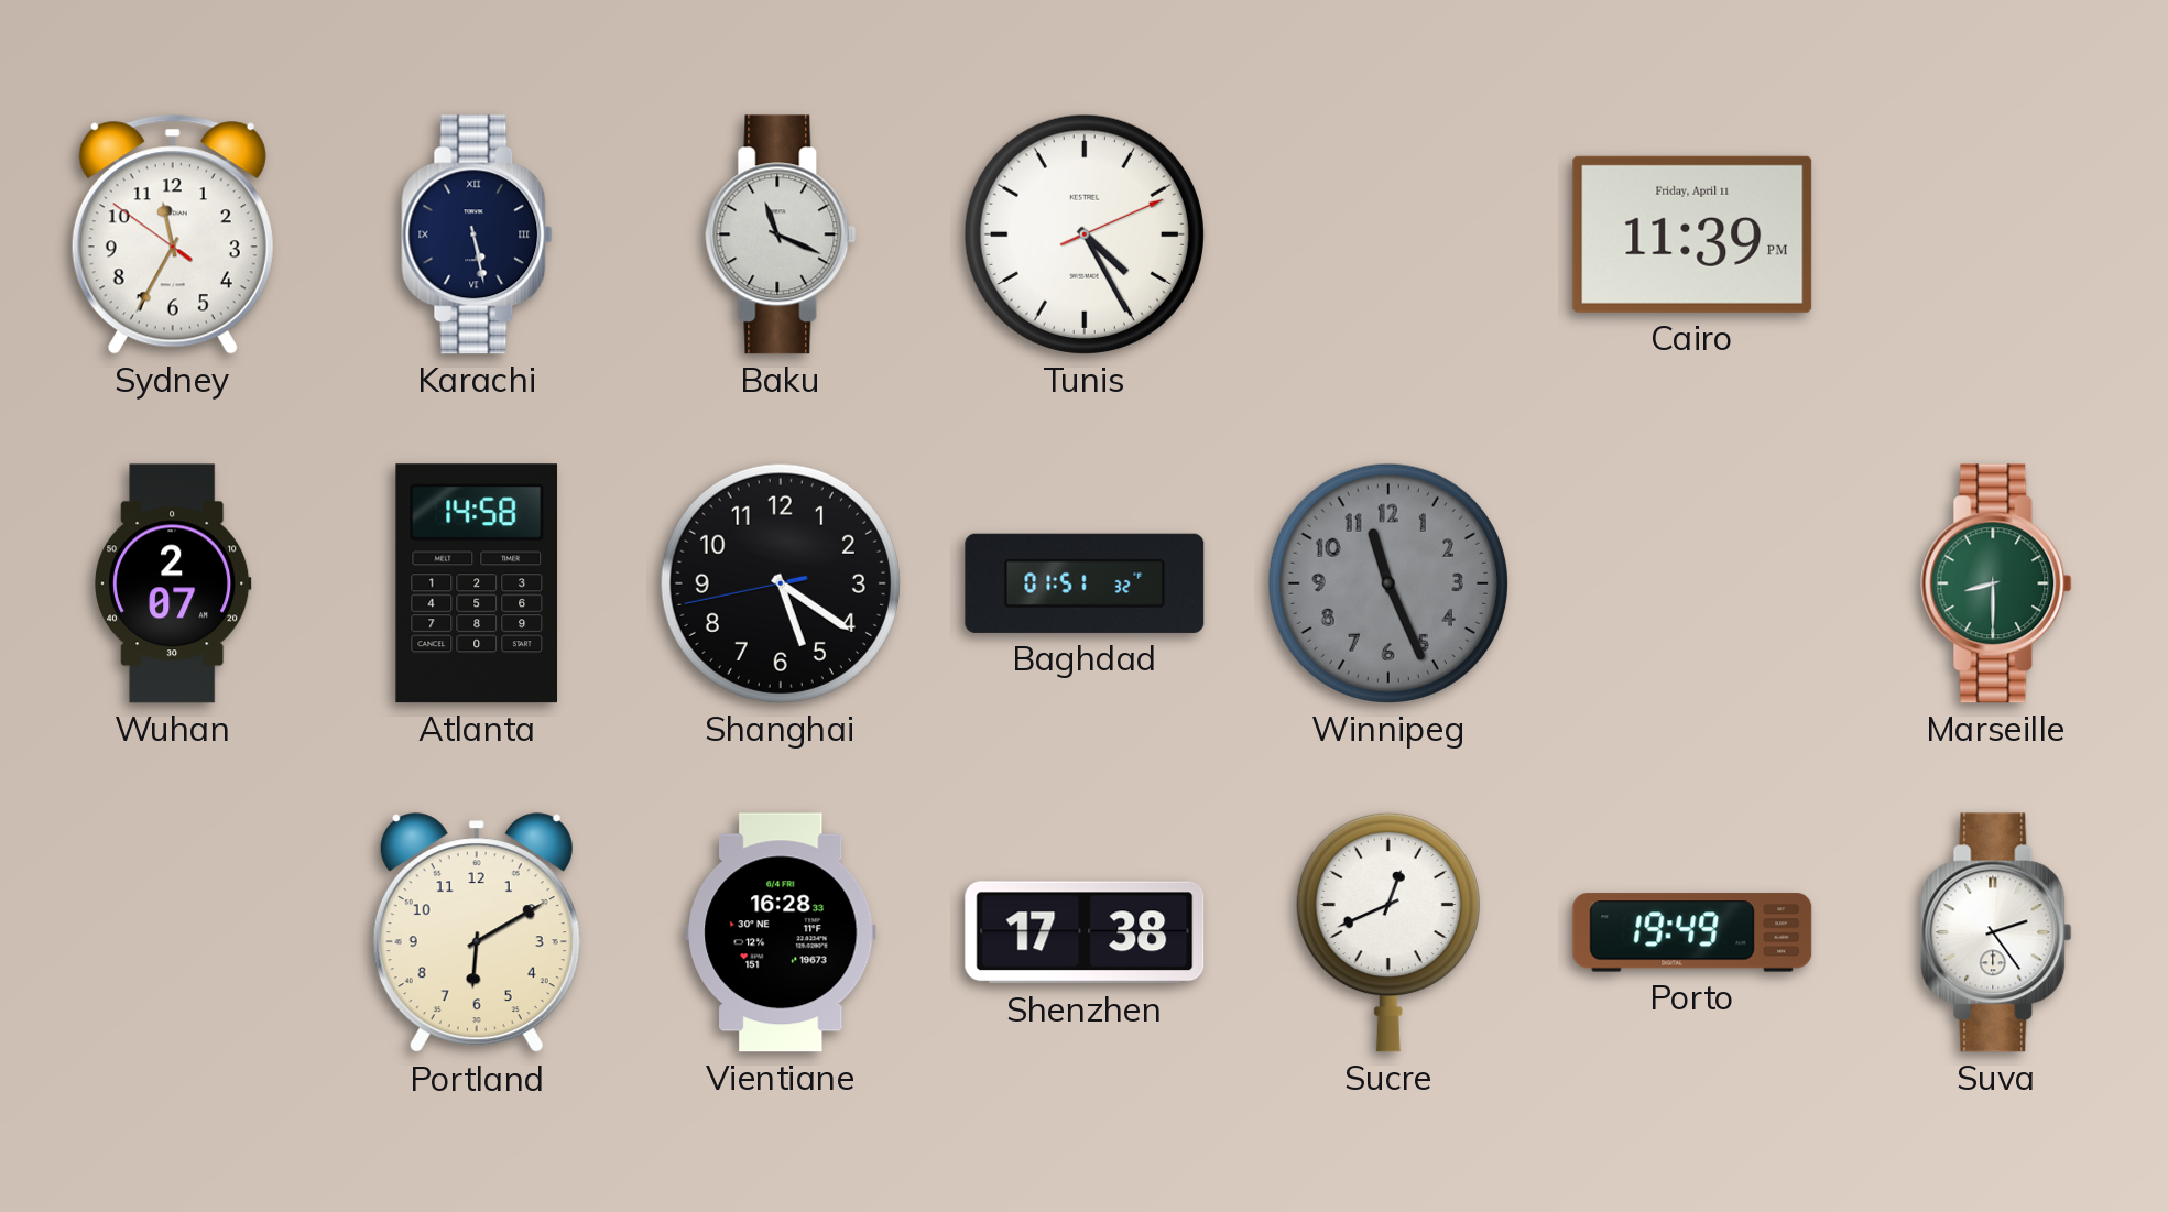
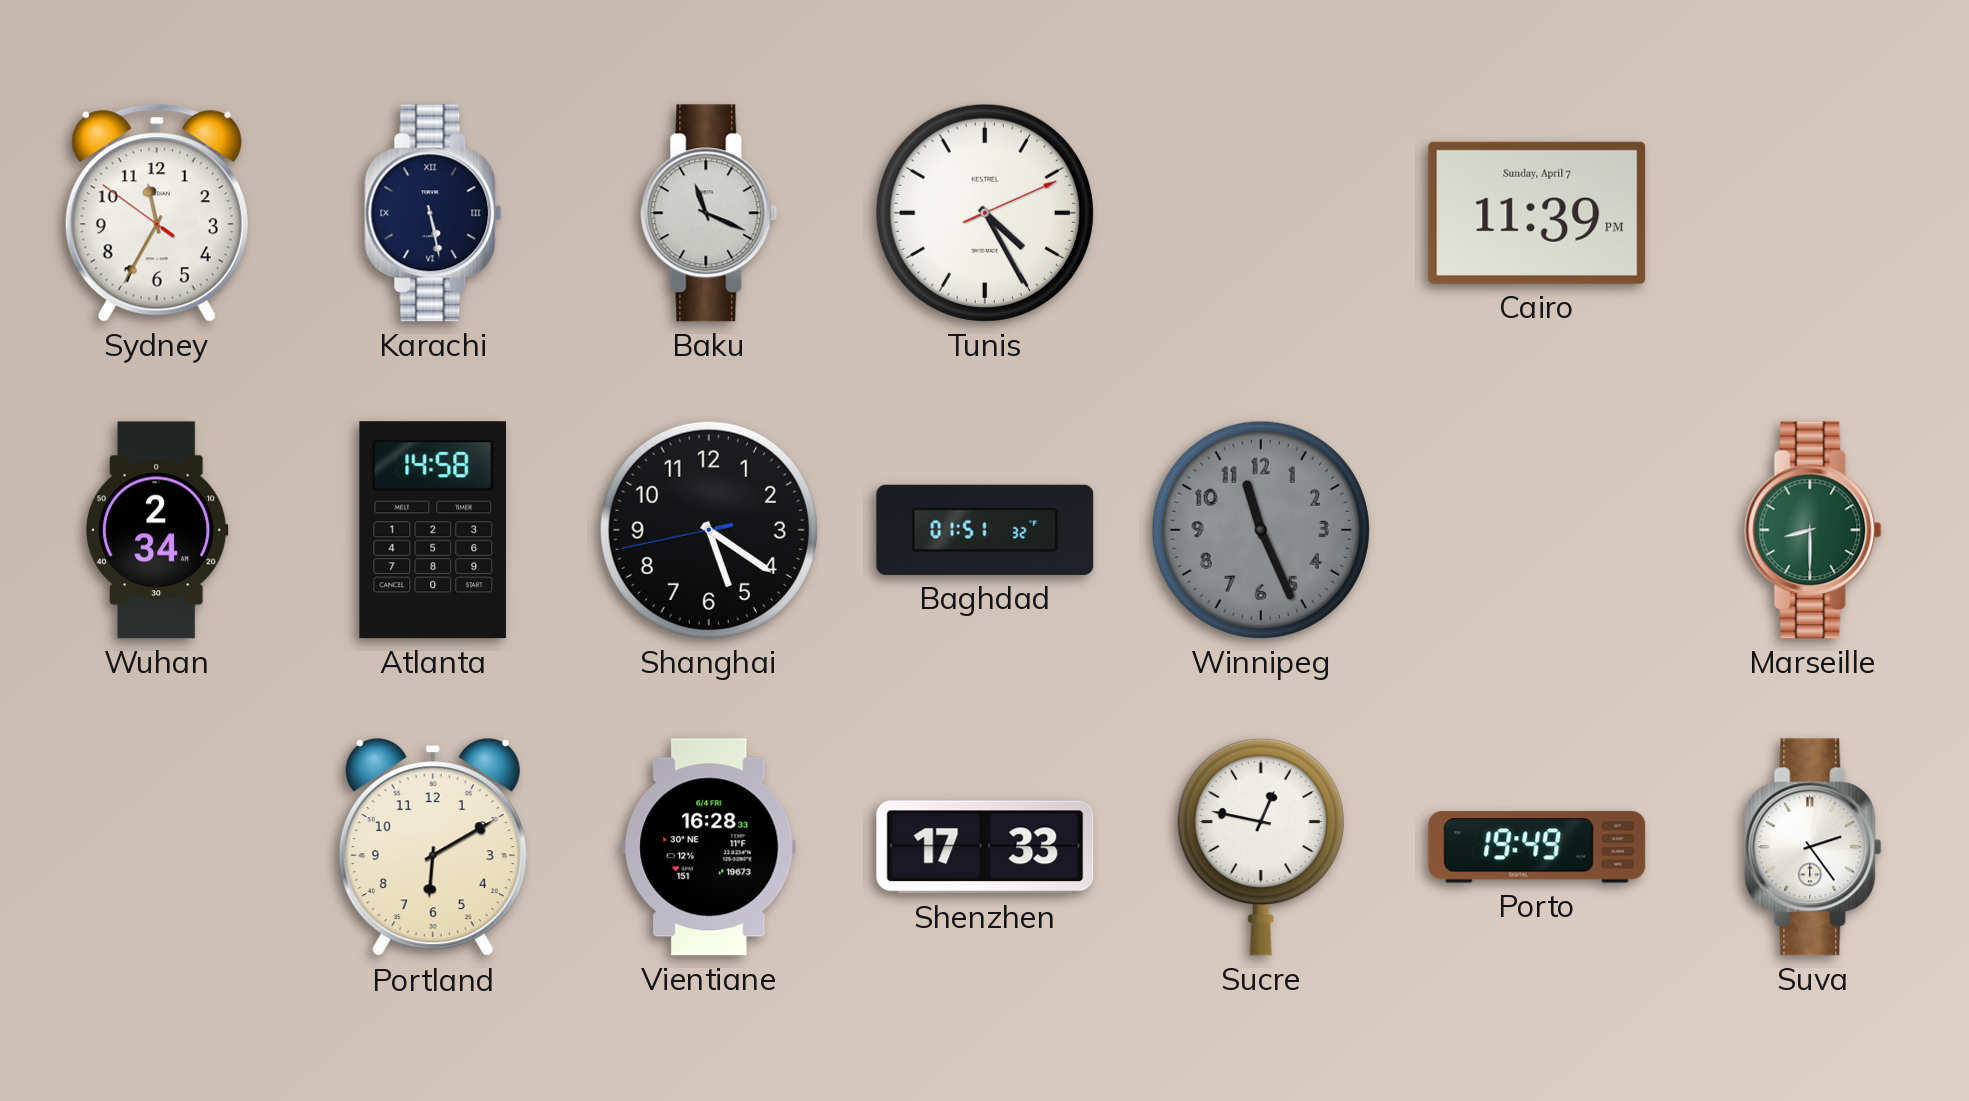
Cairo date: Friday, April 11 -> Sunday, April 7
Wuhan: 2:07 -> 2:34
Shenzhen: 17:38 -> 17:33
Sucre: 12:41 -> 12:47
